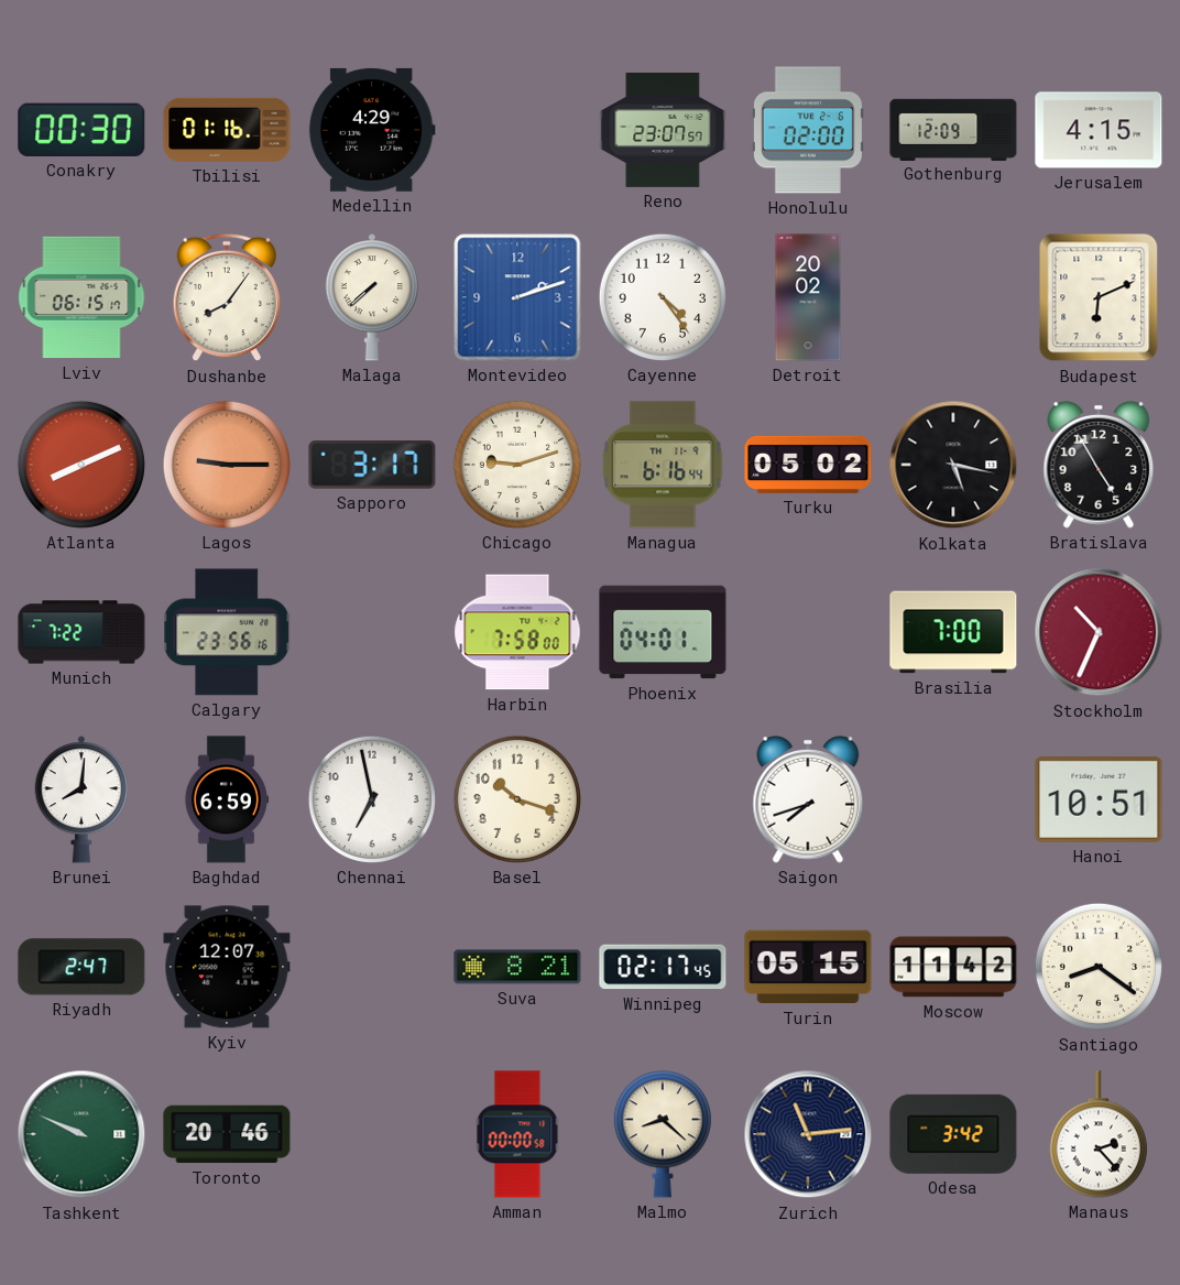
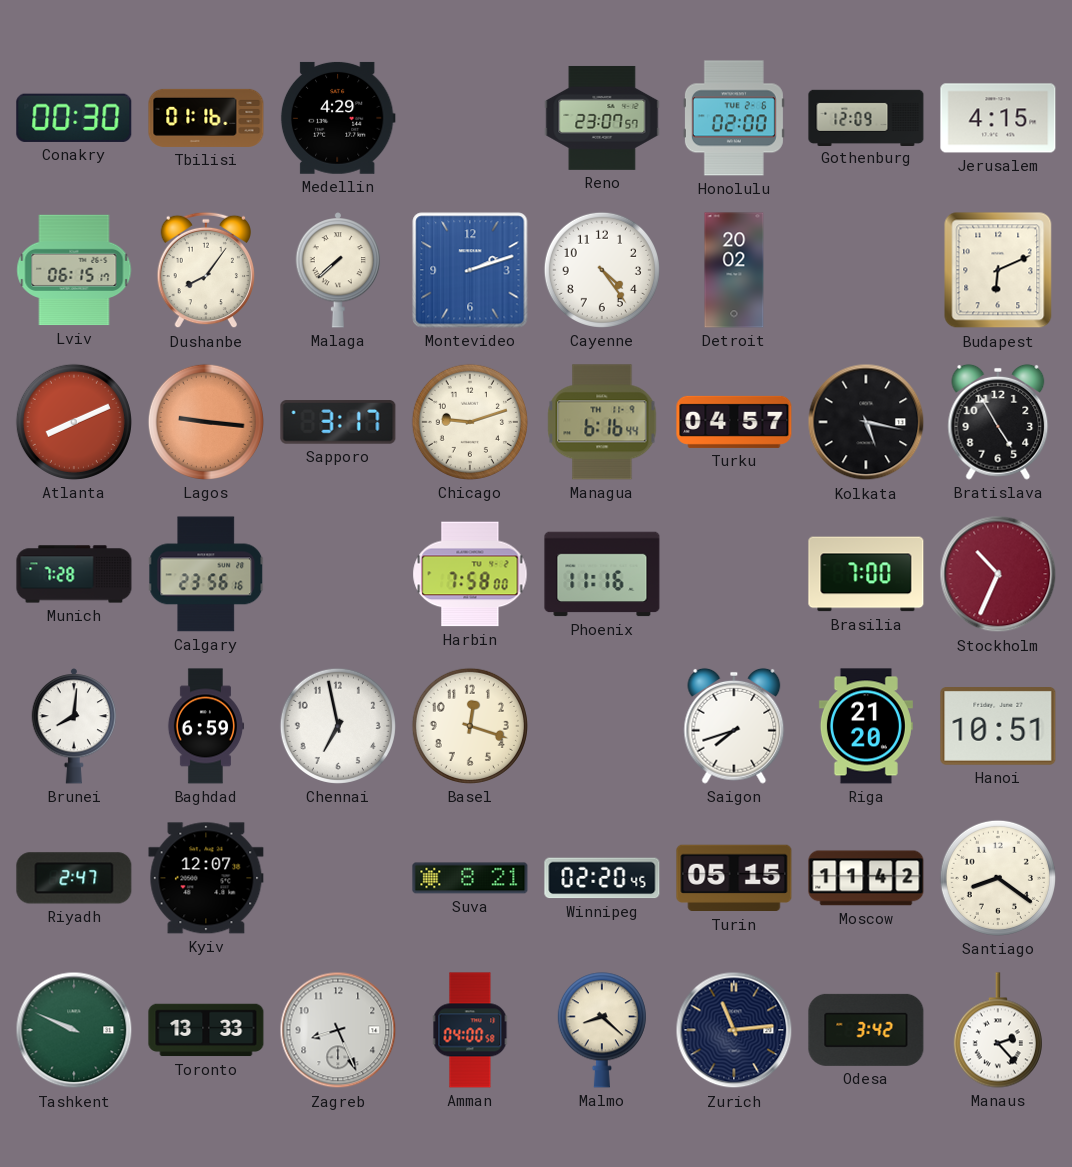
Lagos: 9:15 -> 9:16
Turku: 05:02 -> 04:57
Munich: 7:22 -> 7:28
Phoenix: 04:01 -> 11:16
Basel: 10:18 -> 12:18
Riga: none -> 21:20
Winnipeg: 02:17 -> 02:20
Toronto: 20:46 -> 13:33
Zagreb: none -> 8:26
Amman: 00:00 -> 04:00
